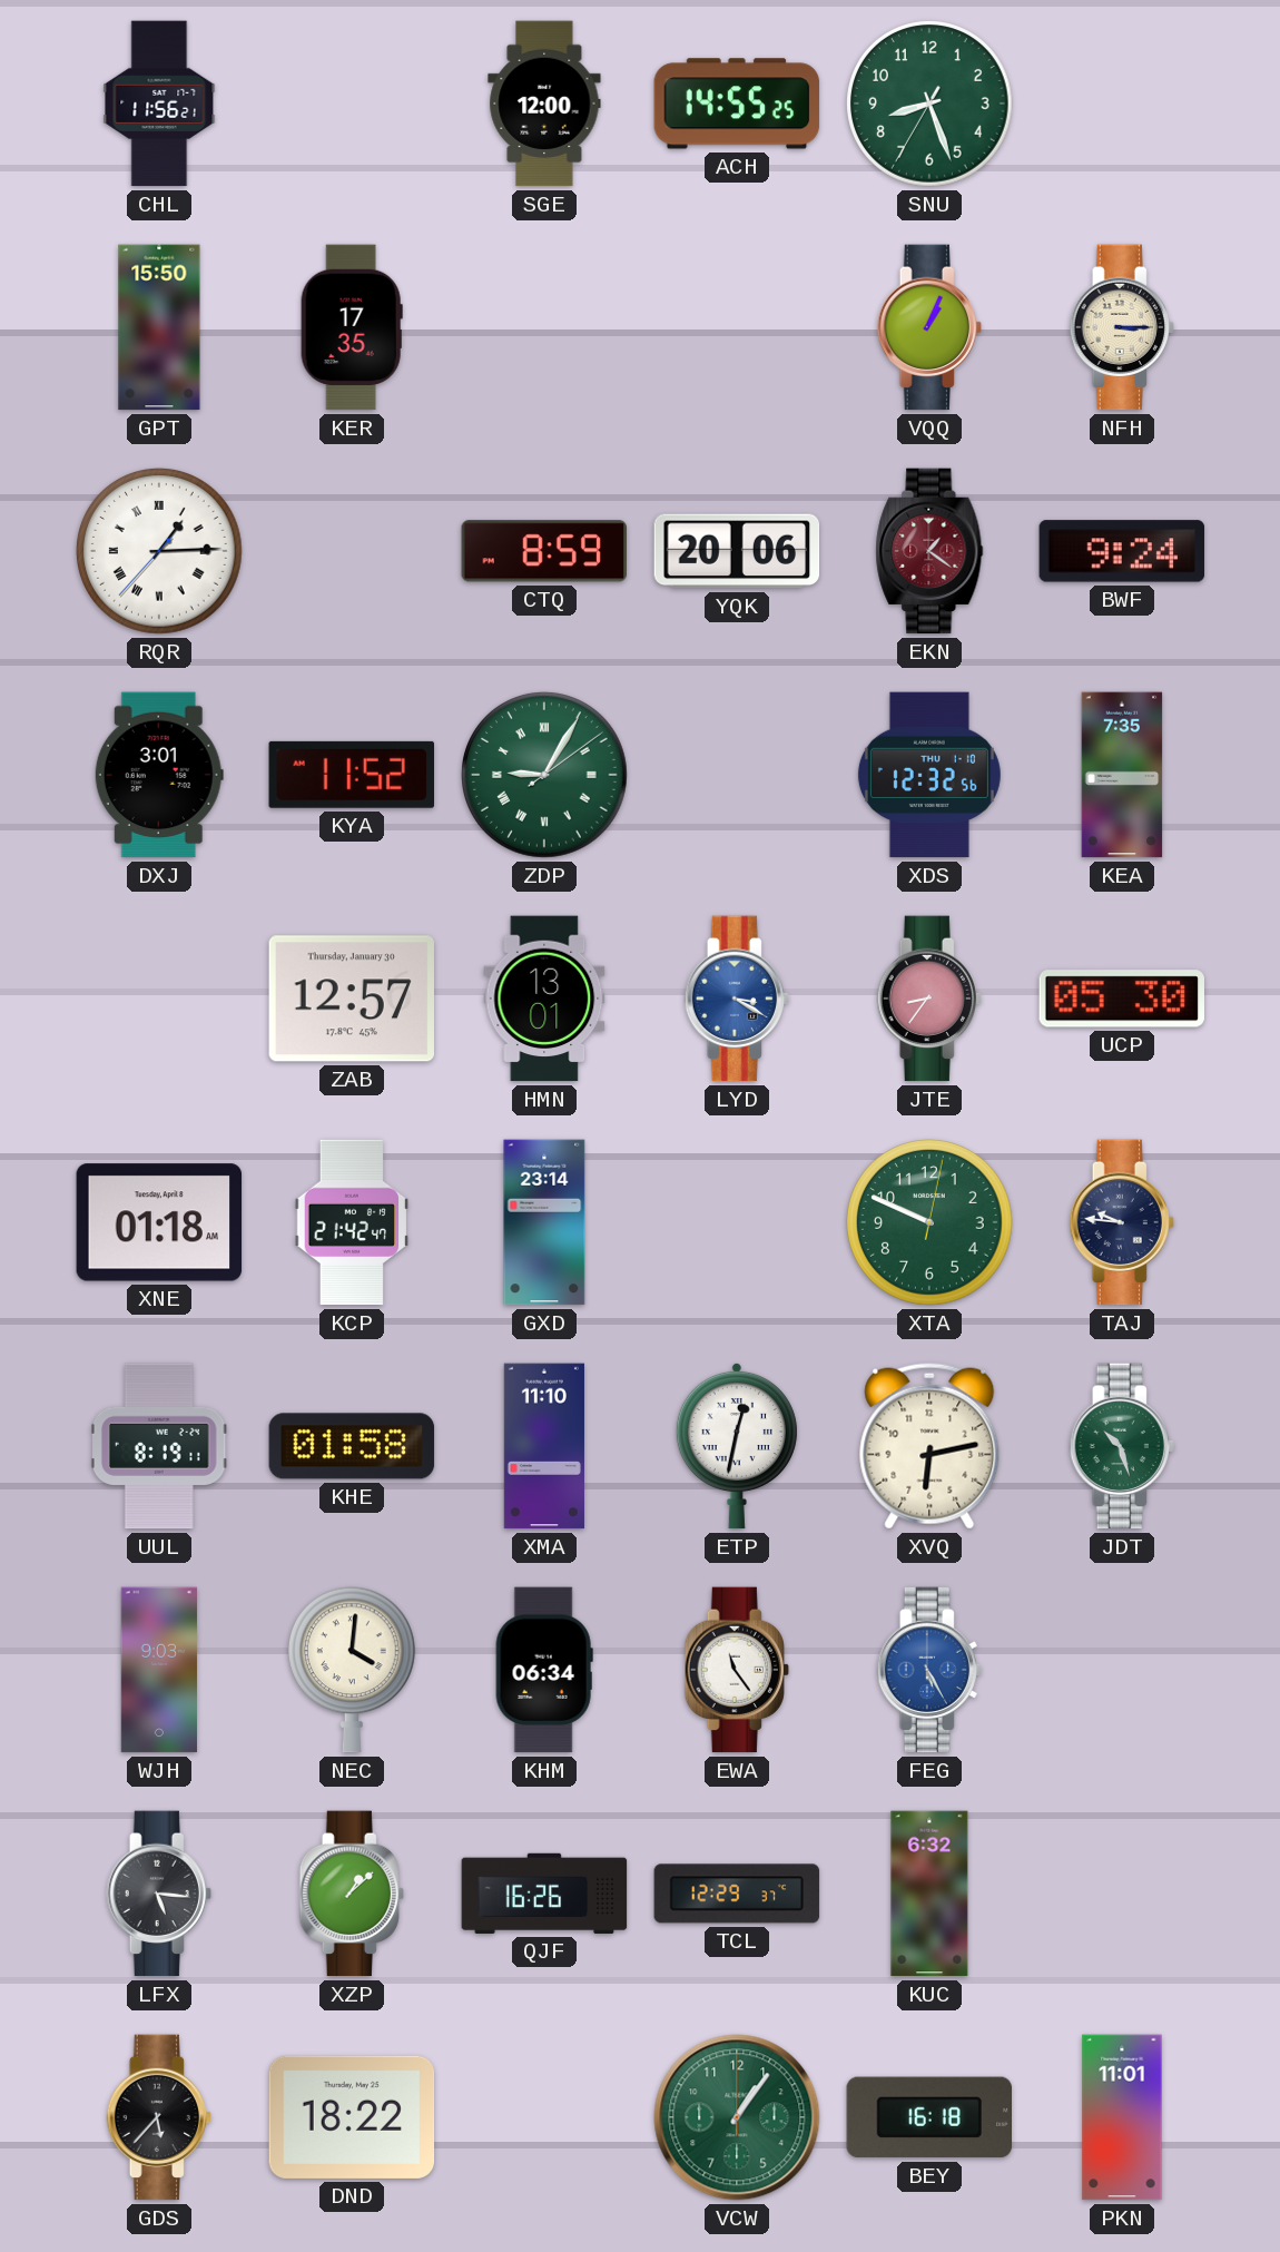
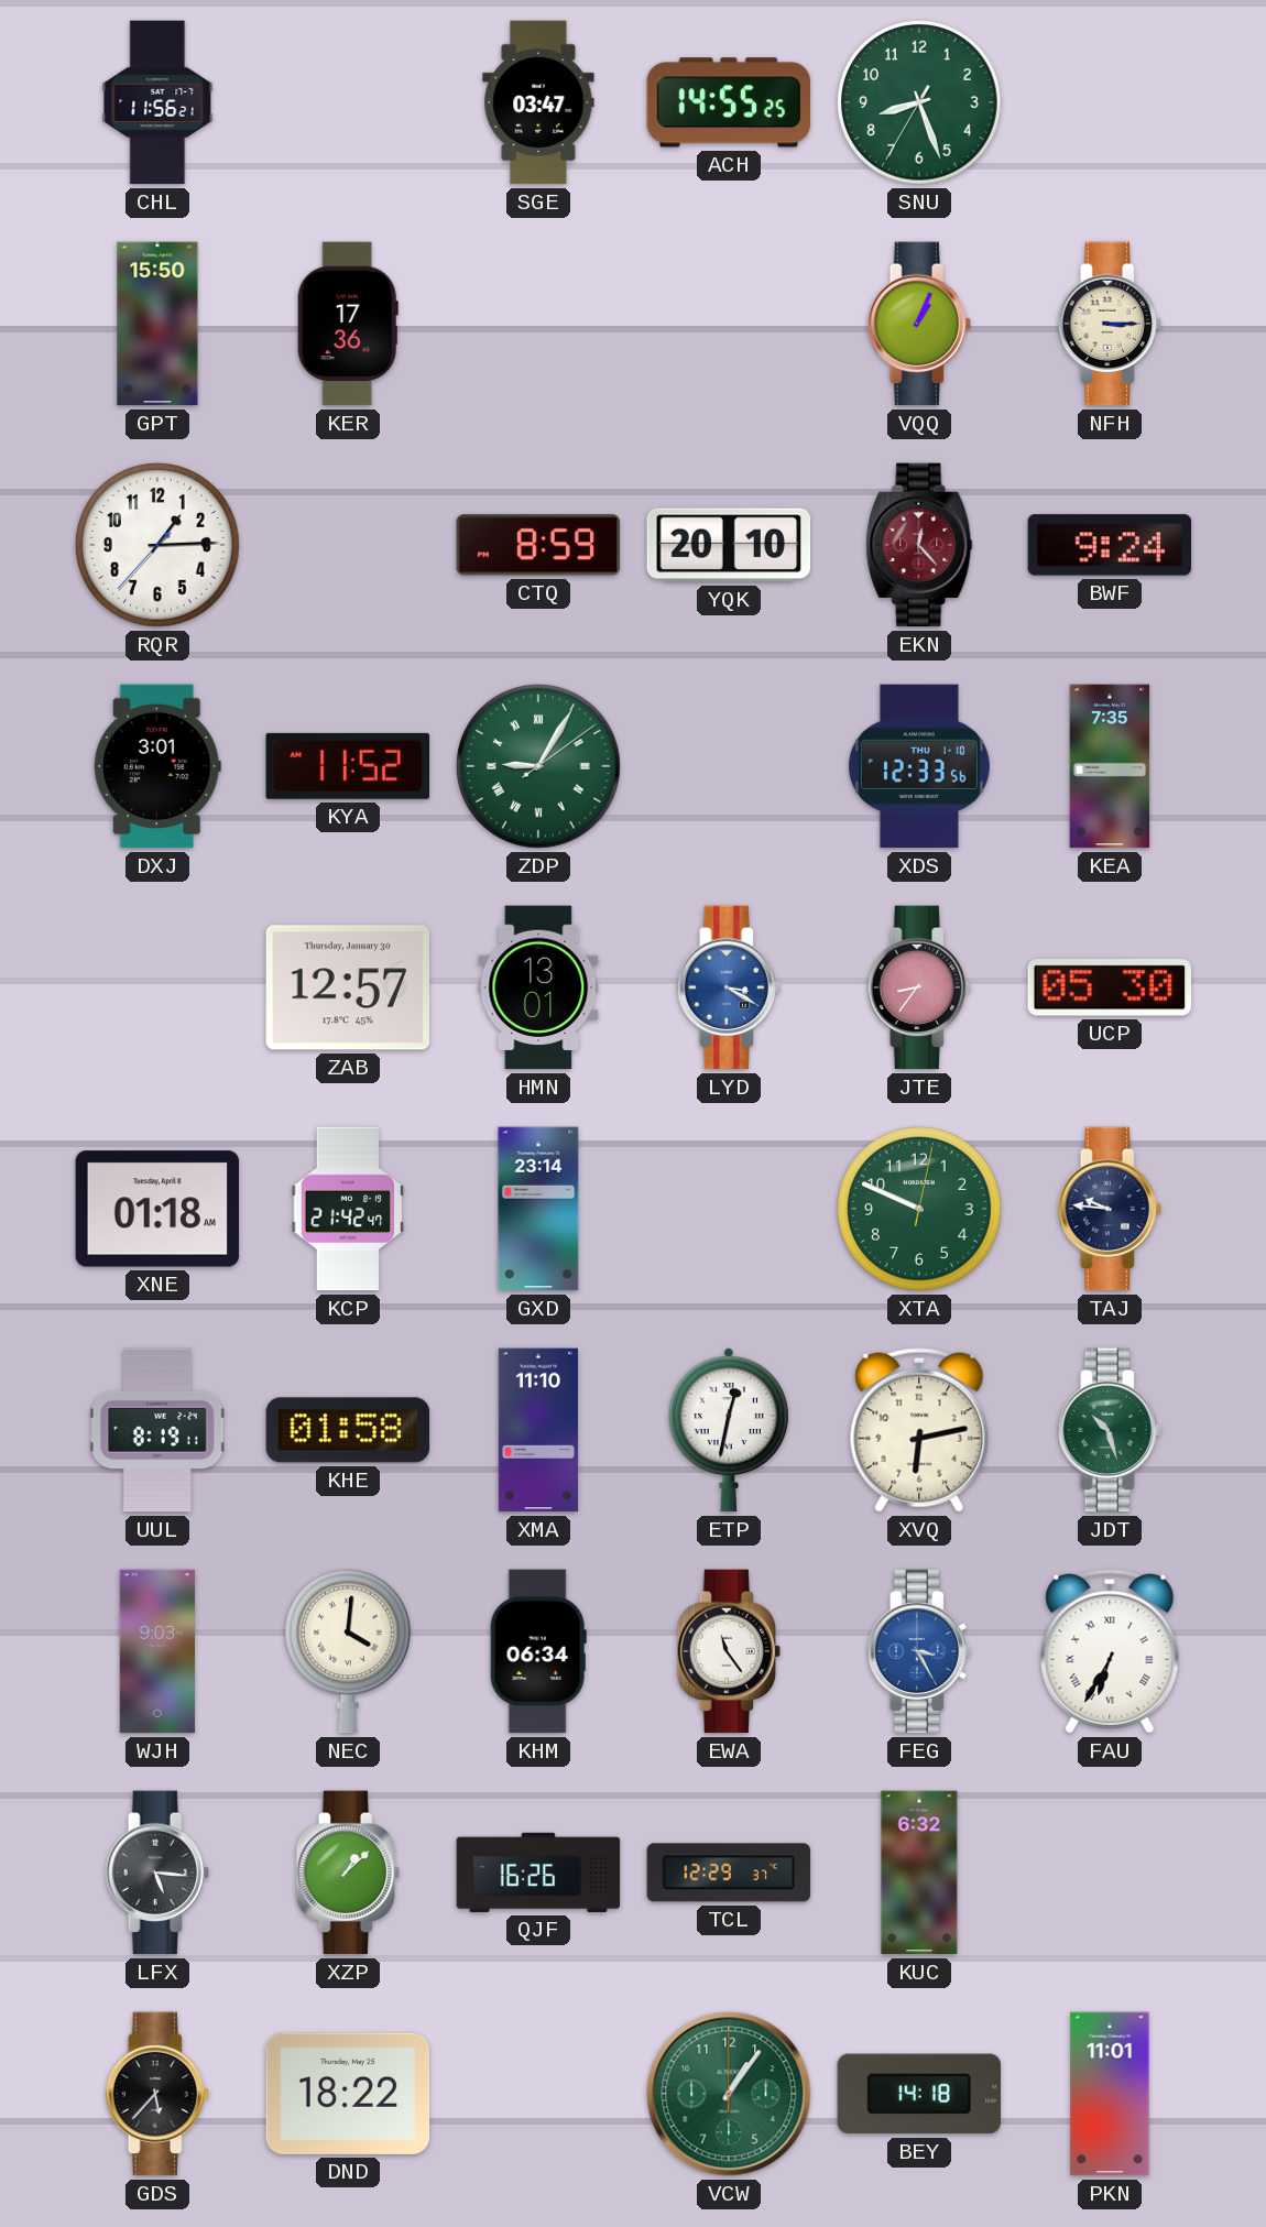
SGE: 12:00 -> 03:47
KER: 17:35 -> 17:36
RQR numerals: Roman -> Arabic
YQK: 20:06 -> 20:10
EKN: 1:21 -> 12:23
XDS: 12:32 -> 12:33
FEG: 5:25 -> 3:25
FAU: none -> 6:35
BEY: 16:18 -> 14:18
